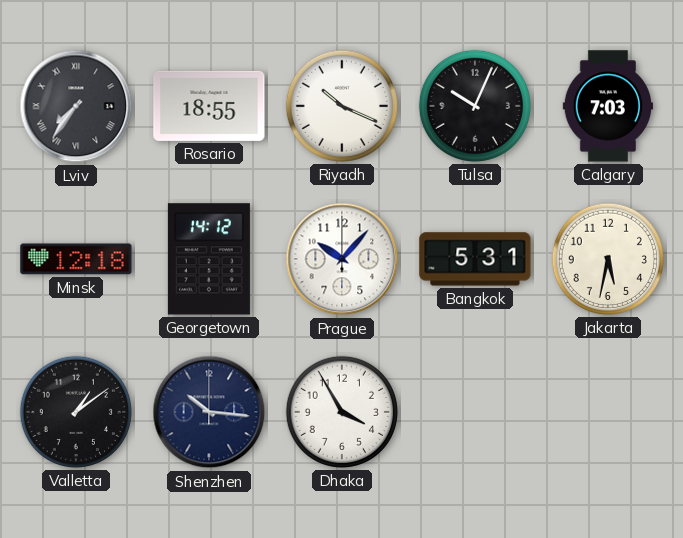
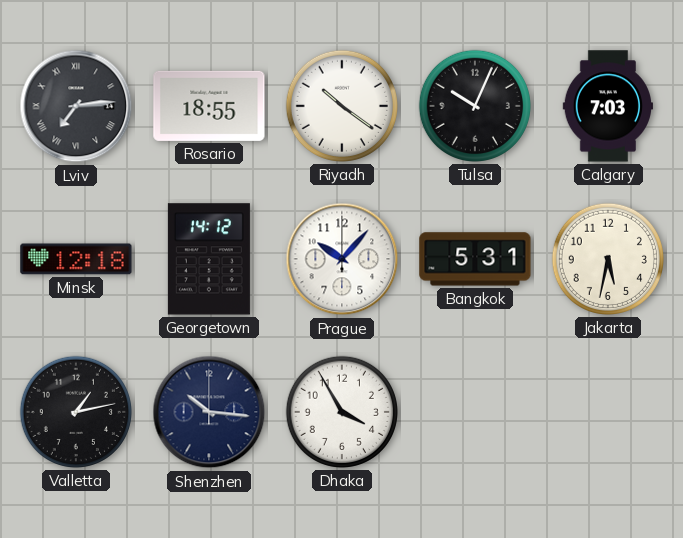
Lviv: 7:36 -> 7:14
Riyadh: 10:19 -> 10:21
Valletta: 1:09 -> 1:13
